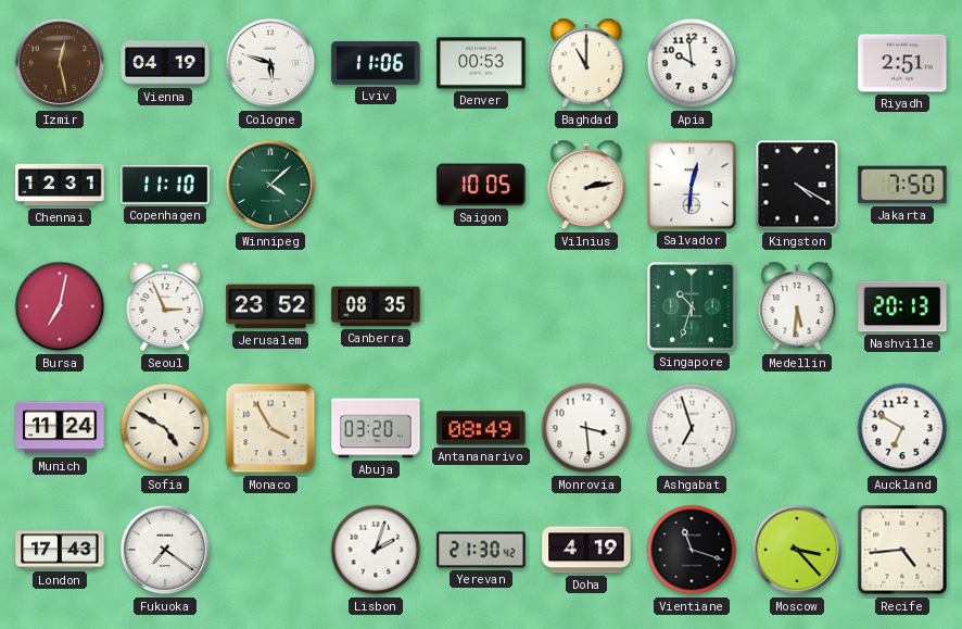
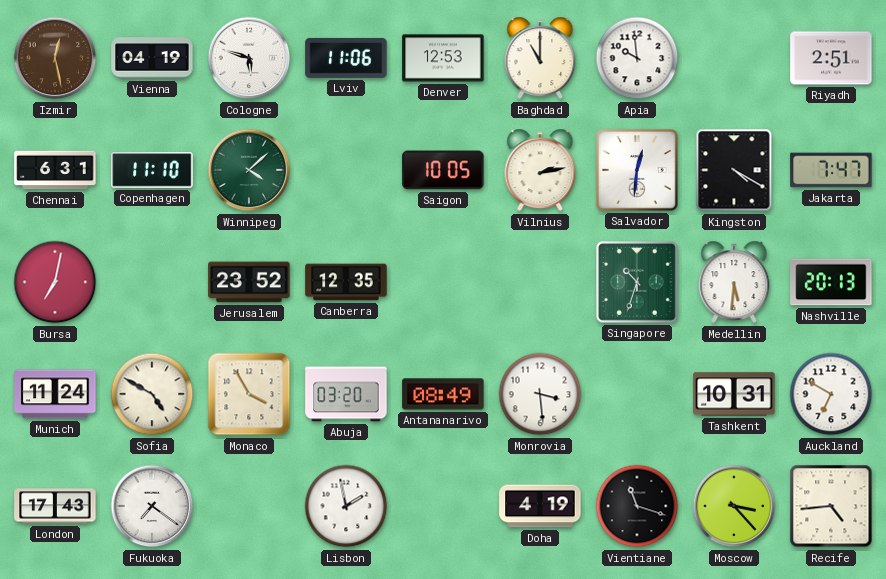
Denver: 00:53 -> 12:53
Chennai: 12:31 -> 6:31
Jakarta: 7:50 -> 7:47
Seoul: 2:56 -> none
Canberra: 08:35 -> 12:35
Ashgabat: 6:57 -> none
Tashkent: none -> 10:31
Lisbon: 2:03 -> 1:58
Yerevan: 21:30 -> none
